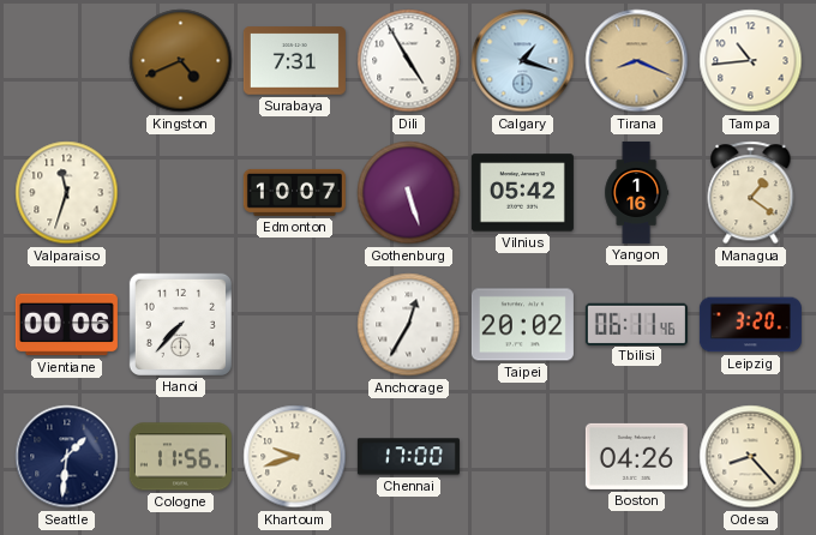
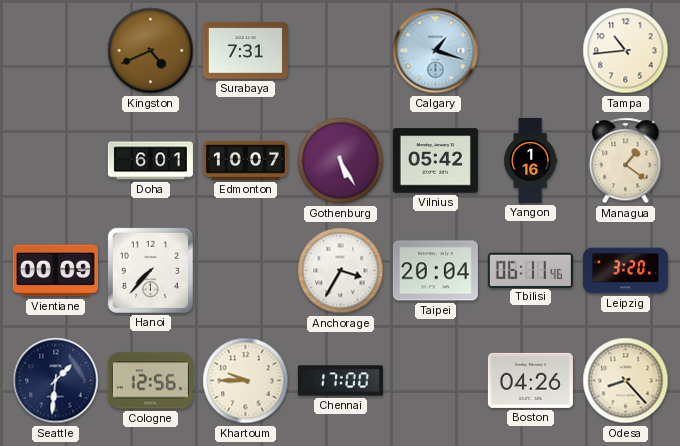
Dili: 4:55 -> none
Tirana: 8:19 -> none
Valparaiso: 11:33 -> none
Doha: none -> 6:01
Gothenburg: 5:27 -> 5:25
Vientiane: 00:06 -> 00:09
Anchorage: 12:35 -> 3:35
Taipei: 20:02 -> 20:04
Cologne: 11:56 -> 12:56
Khartoum: 9:42 -> 9:45
